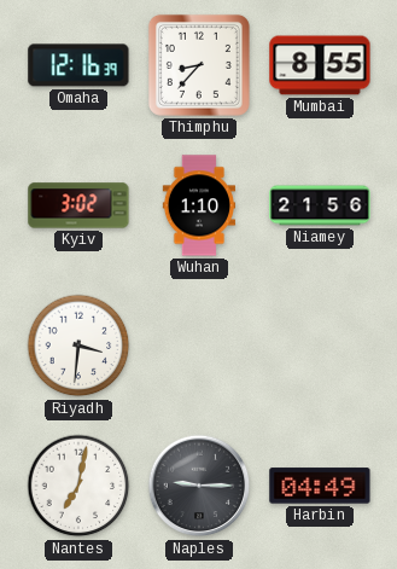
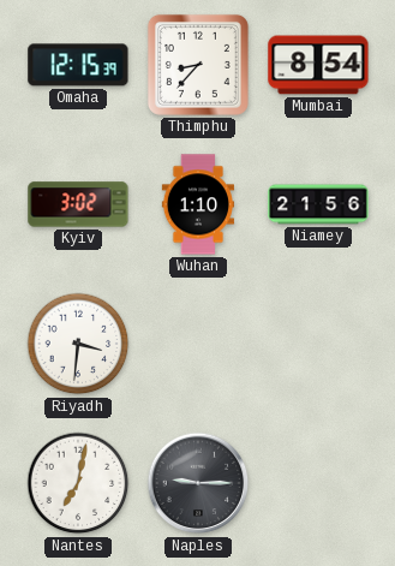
Omaha: 12:16 -> 12:15
Mumbai: 8:55 -> 8:54
Harbin: 04:49 -> none
